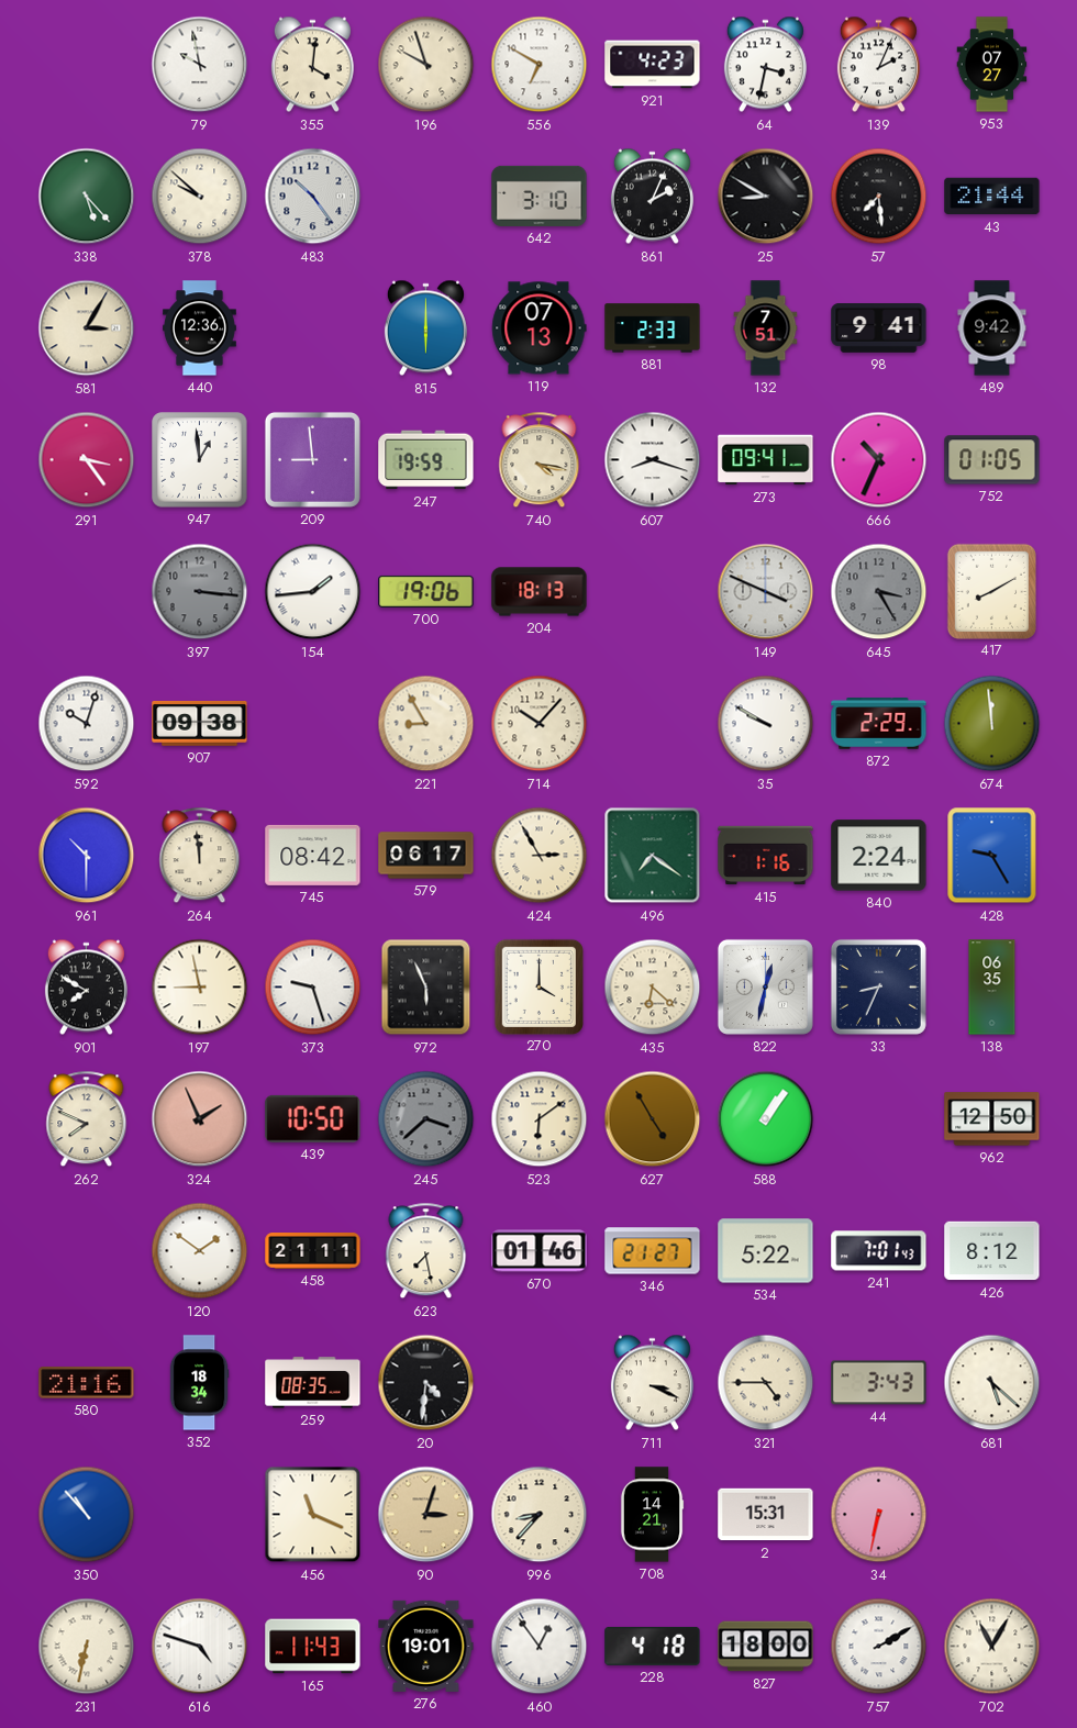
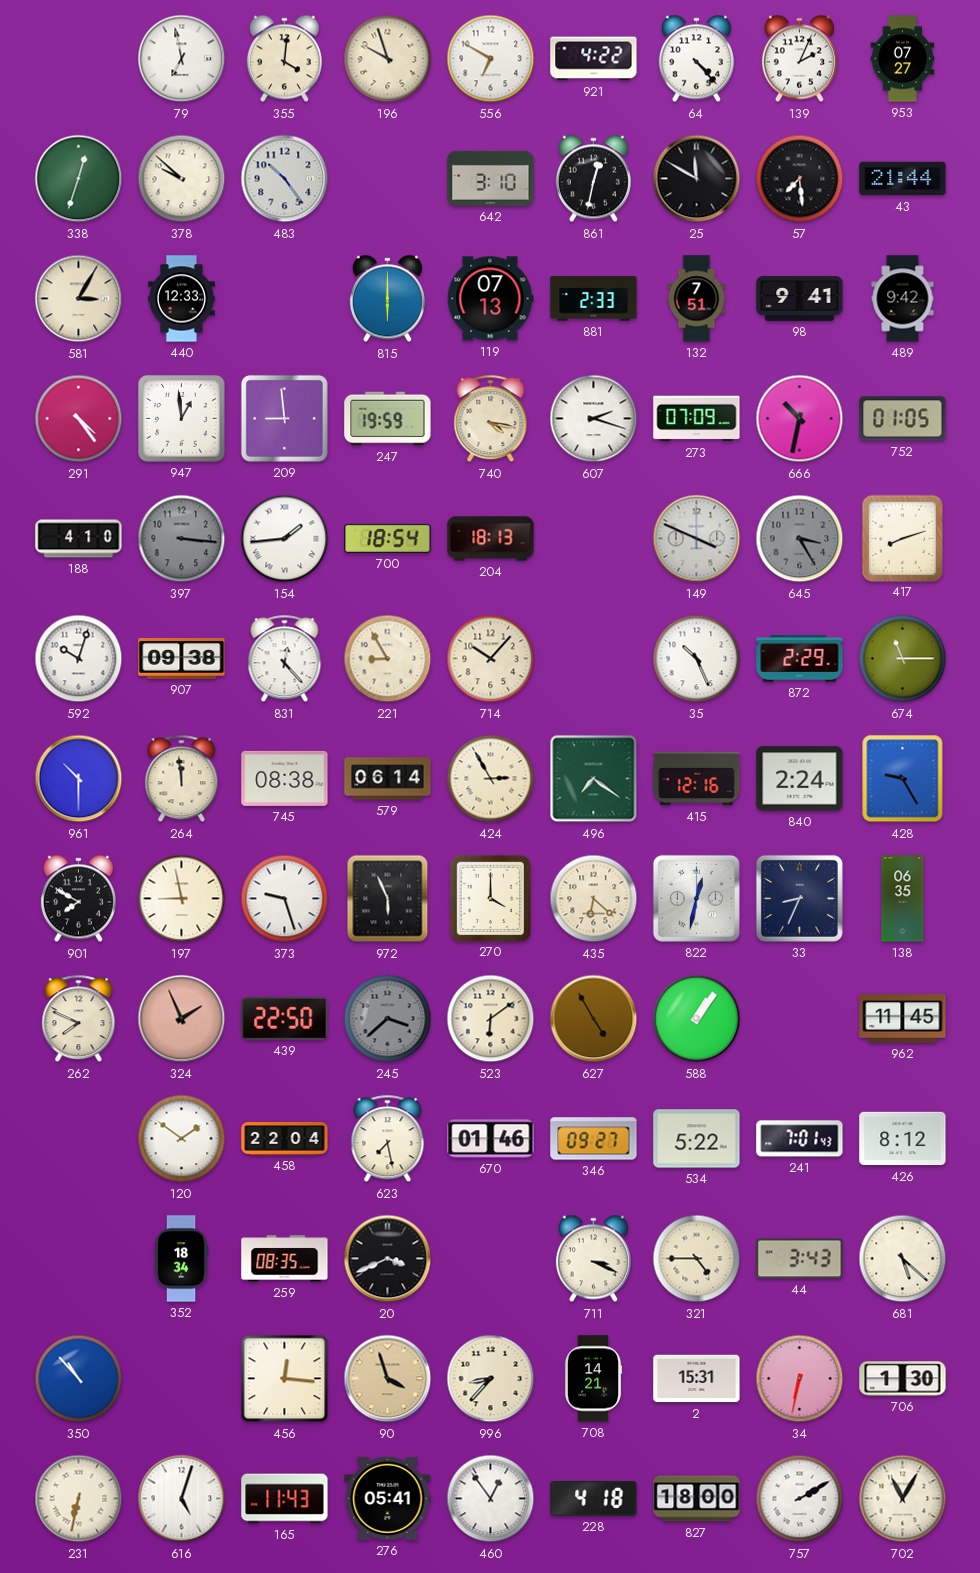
79: 9:58 -> 6:58
921: 4:23 -> 4:22
64: 3:32 -> 4:23
338: 5:23 -> 12:33
861: 2:04 -> 12:32
25: 8:50 -> 11:50
440: 12:36 -> 12:33
291: 3:24 -> 4:24
607: 8:18 -> 2:18
273: 09:41 -> 07:09
666: 10:34 -> 10:32
188: none -> 4:10
700: 19:06 -> 18:54
417: 8:10 -> 8:12
831: none -> 12:23
35: 9:50 -> 10:26
674: 11:59 -> 11:15
745: 08:42 -> 08:38
579: 06:17 -> 06:14
415: 1:16 -> 12:16
439: 10:50 -> 22:50
962: 12:50 -> 11:45
458: 21:11 -> 22:04
346: 21:27 -> 09:27
580: 21:16 -> none
20: 4:31 -> 3:41
456: 11:19 -> 12:16
90: 3:03 -> 3:57
706: none -> 1:30
616: 4:48 -> 5:03
276: 19:01 -> 05:41
